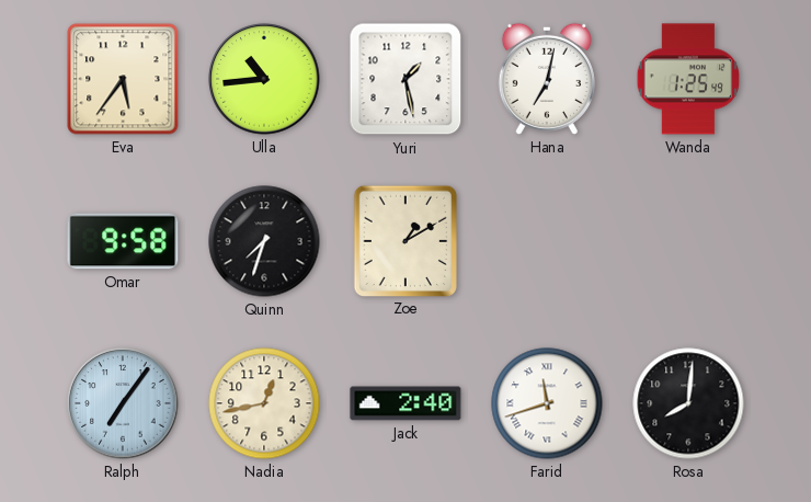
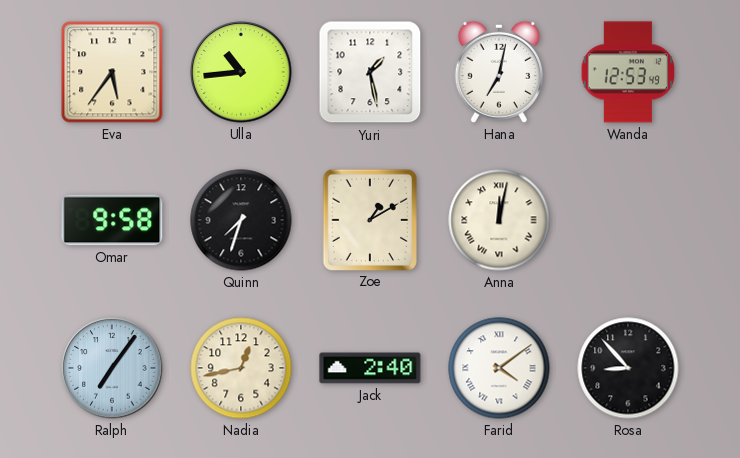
Wanda: 1:25 -> 12:53
Anna: none -> 12:02
Farid: 11:42 -> 4:09
Rosa: 8:01 -> 8:53
